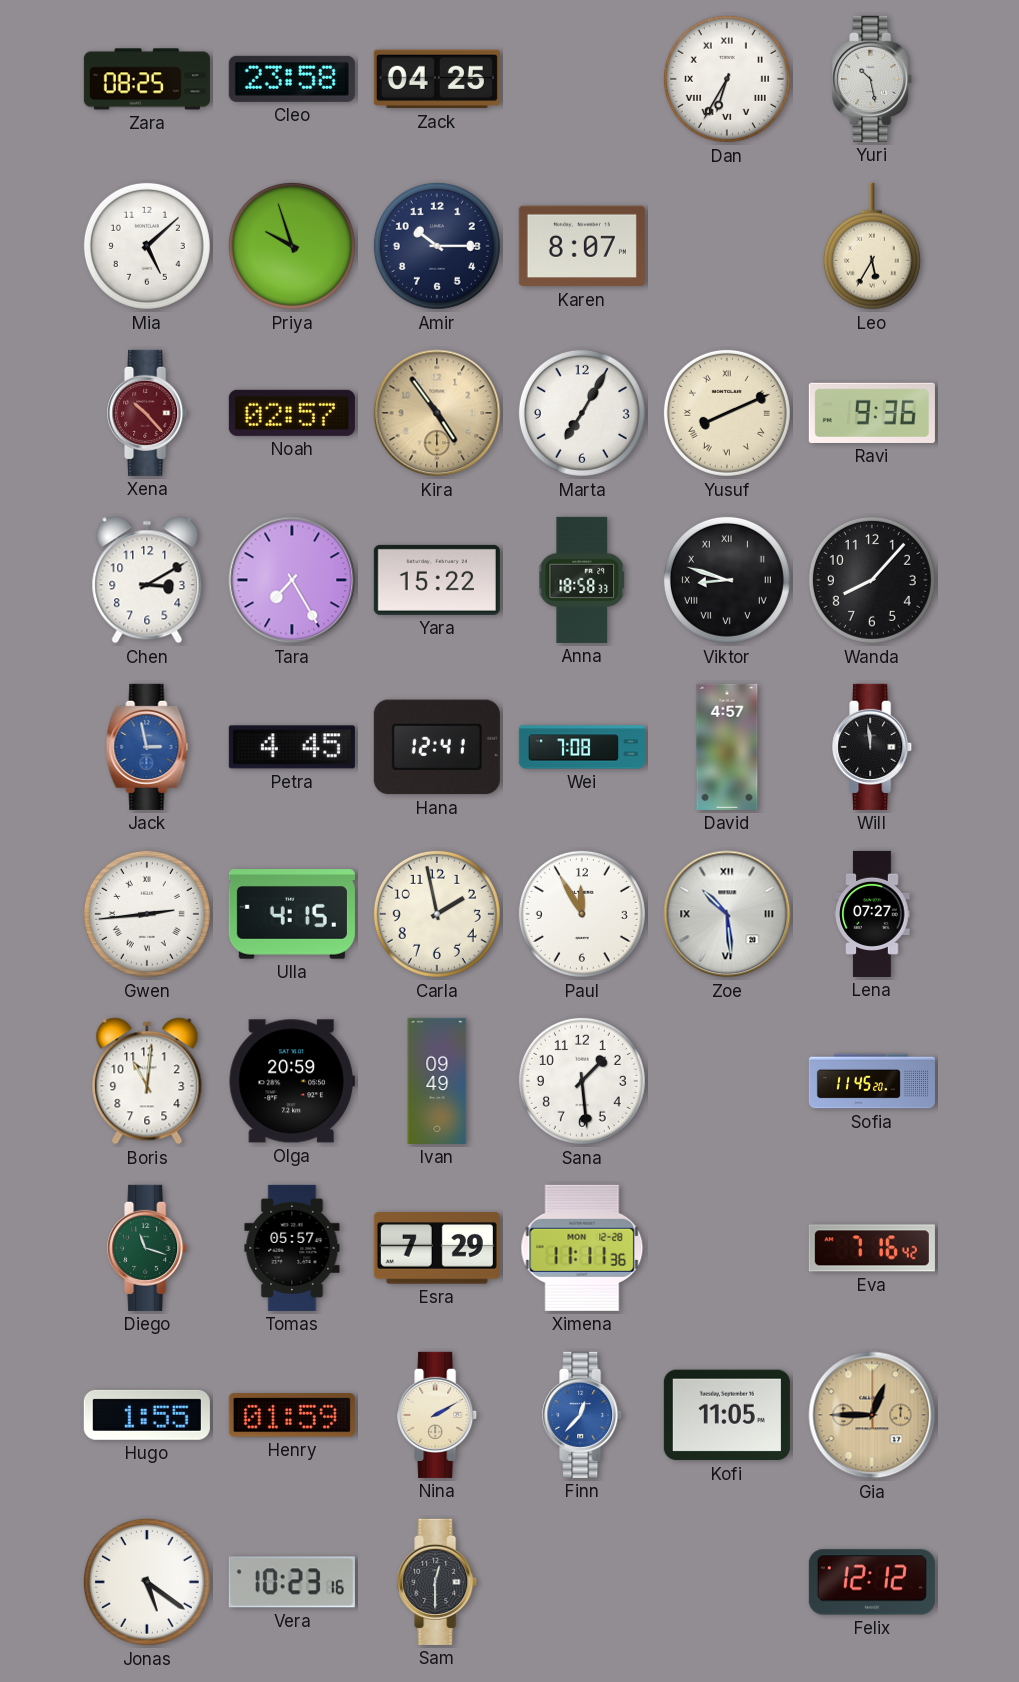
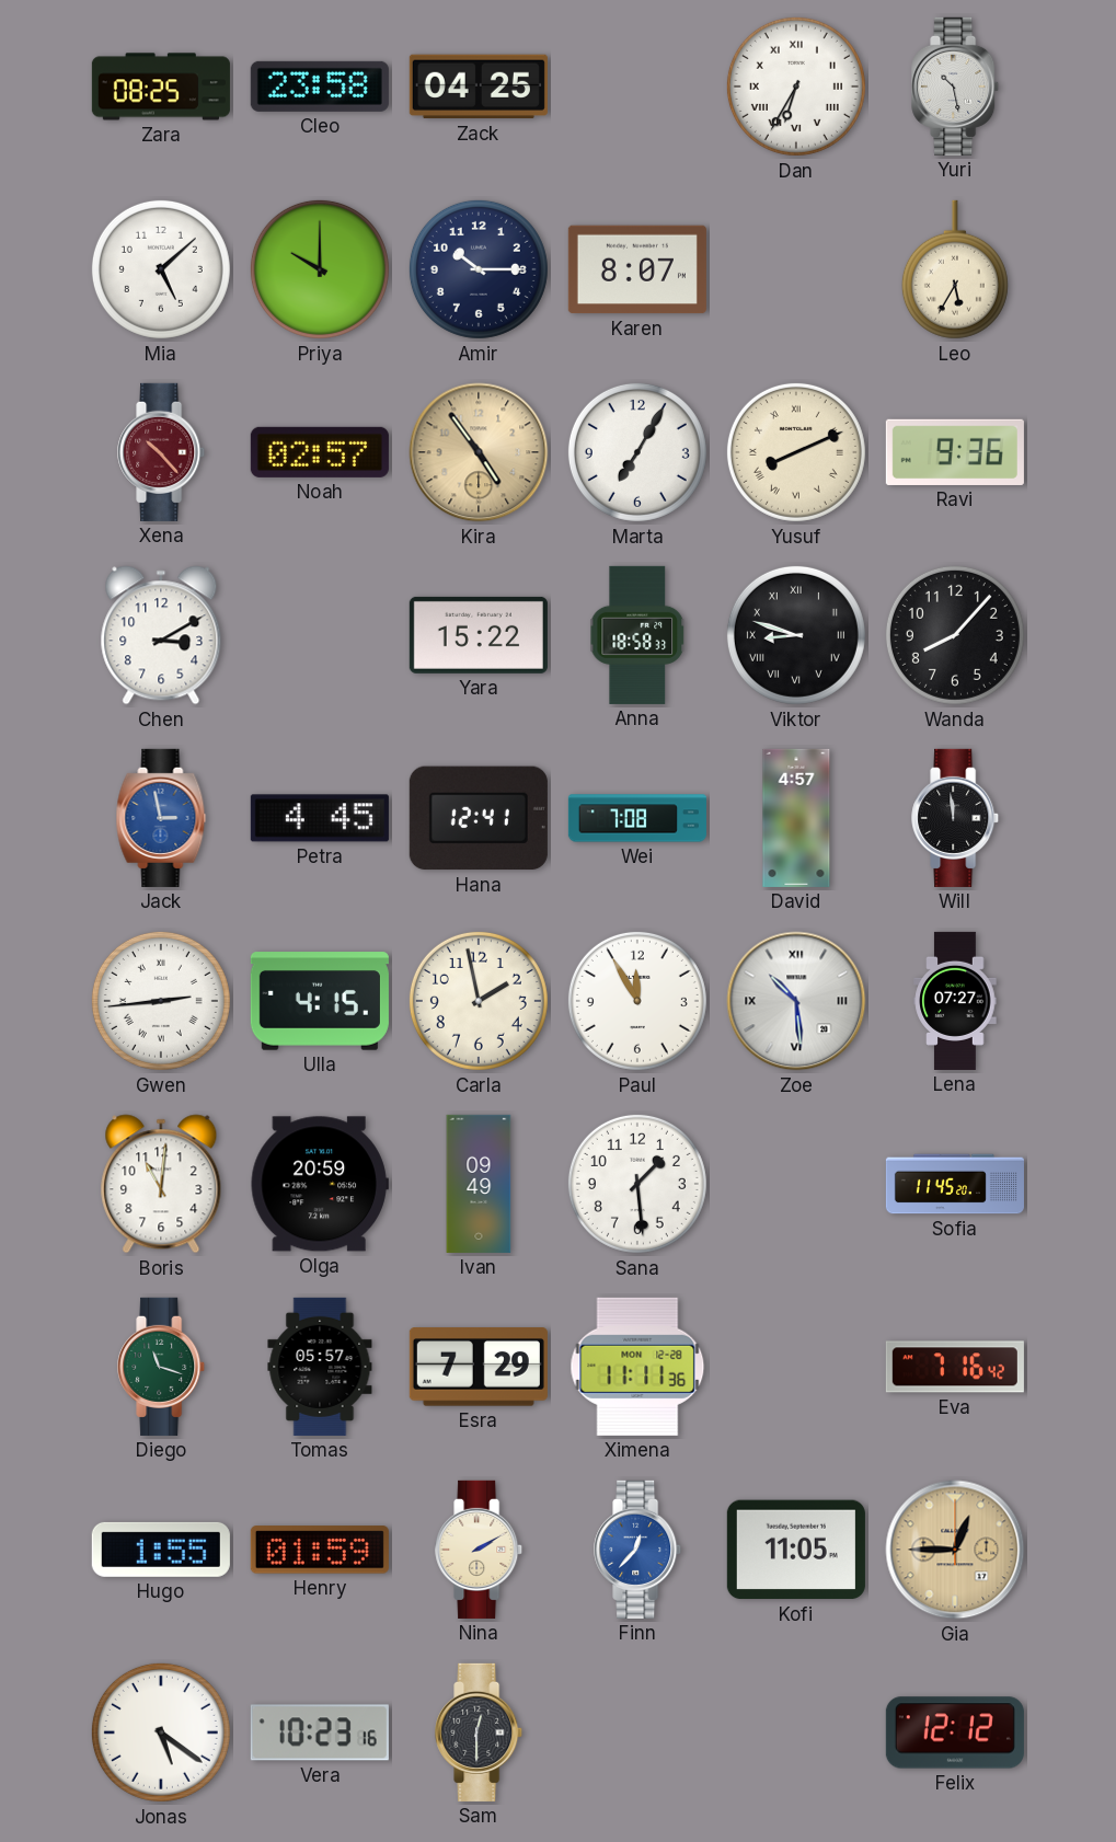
Priya: 9:57 -> 10:00
Tara: 7:25 -> none
